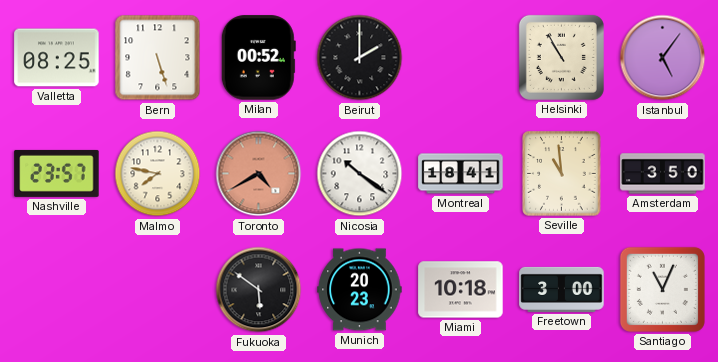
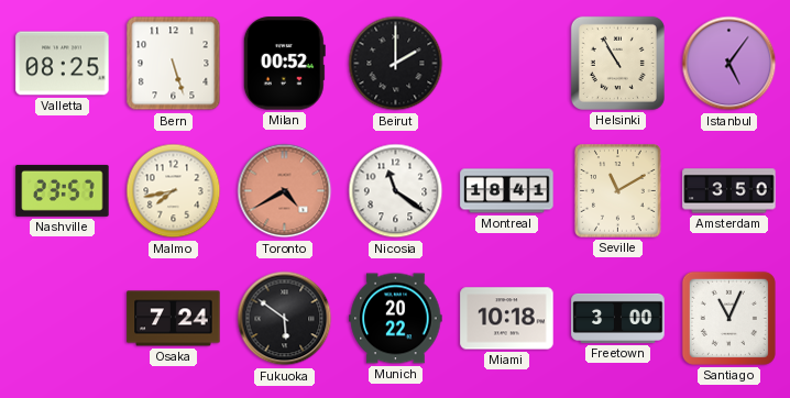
Malmo: 7:47 -> 7:43
Nicosia: 10:21 -> 11:21
Seville: 10:59 -> 11:10
Osaka: none -> 7:24
Munich: 20:23 -> 20:22
